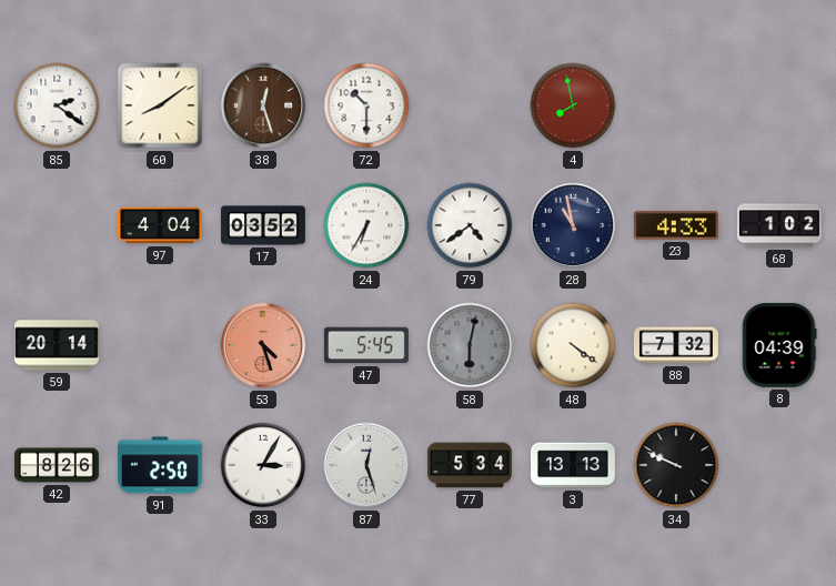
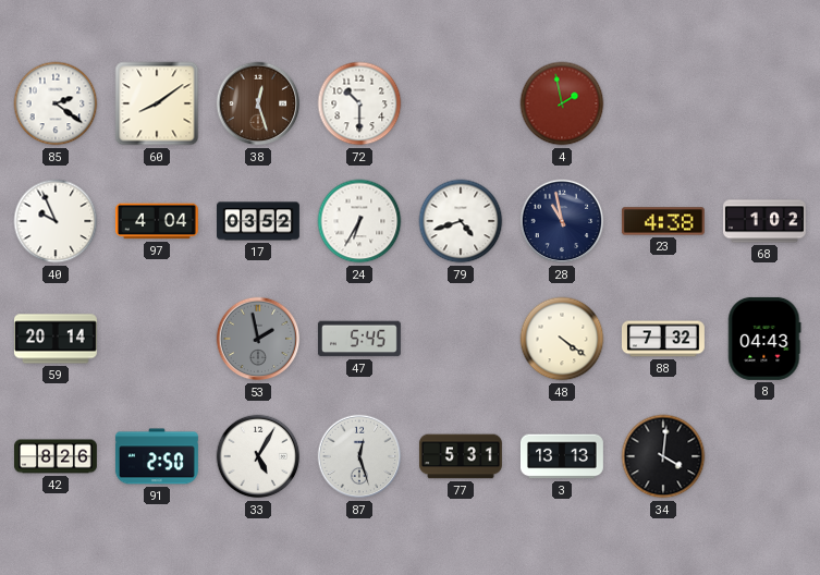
4: 7:58 -> 1:58
40: none -> 9:56
79: 4:39 -> 4:42
23: 4:33 -> 4:38
53: 4:27 -> 1:58
53 dial: salmon -> grey
58: 6:02 -> none
8: 04:39 -> 04:43
33: 3:05 -> 5:05
77: 5:34 -> 5:31
34: 9:49 -> 4:01
